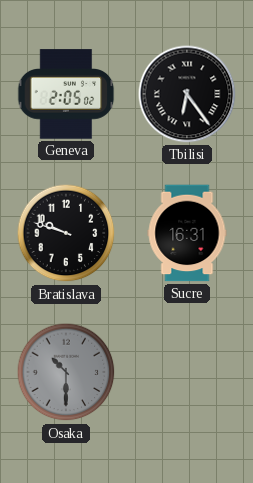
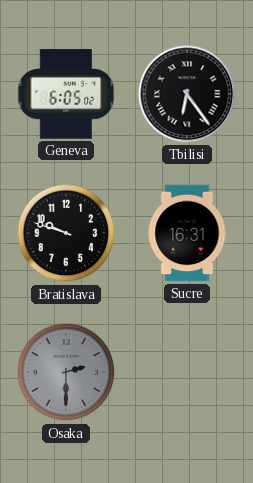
Geneva: 2:05 -> 6:05
Osaka: 10:30 -> 2:30
